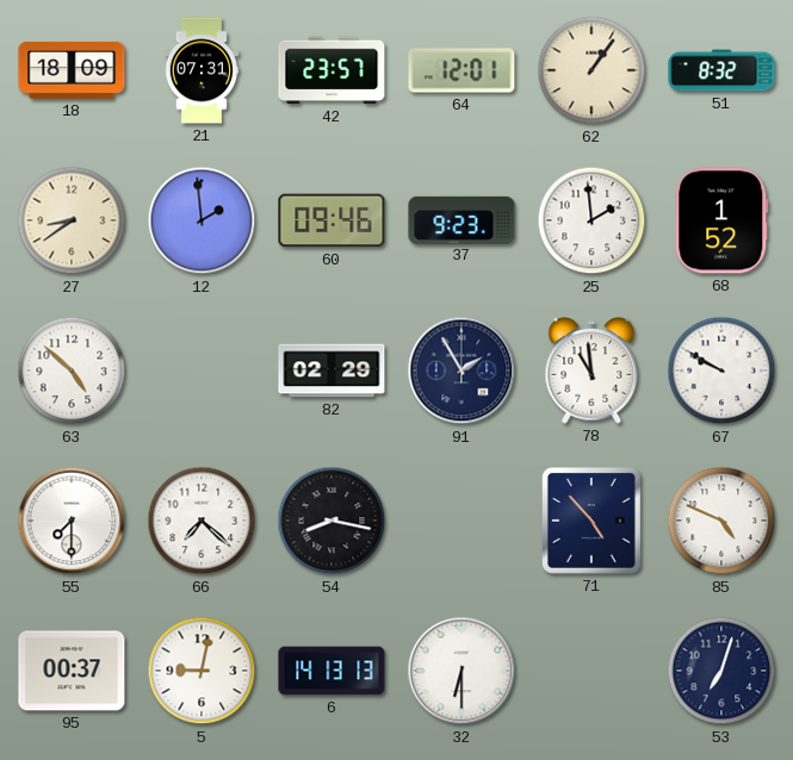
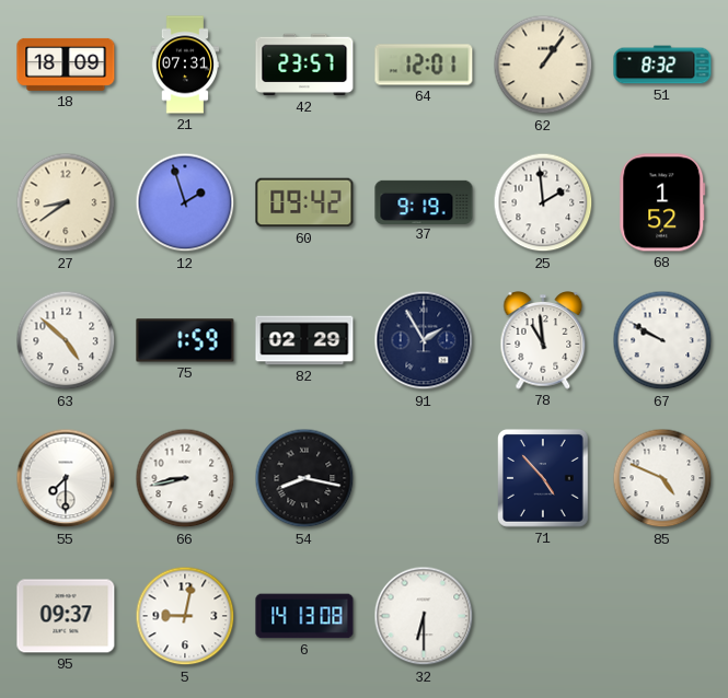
12: 1:59 -> 1:57
60: 09:46 -> 09:42
37: 9:23 -> 9:19
75: none -> 1:59
66: 7:22 -> 8:43
95: 00:37 -> 09:37
6: 14:13:13 -> 14:13:08
53: 7:03 -> none
